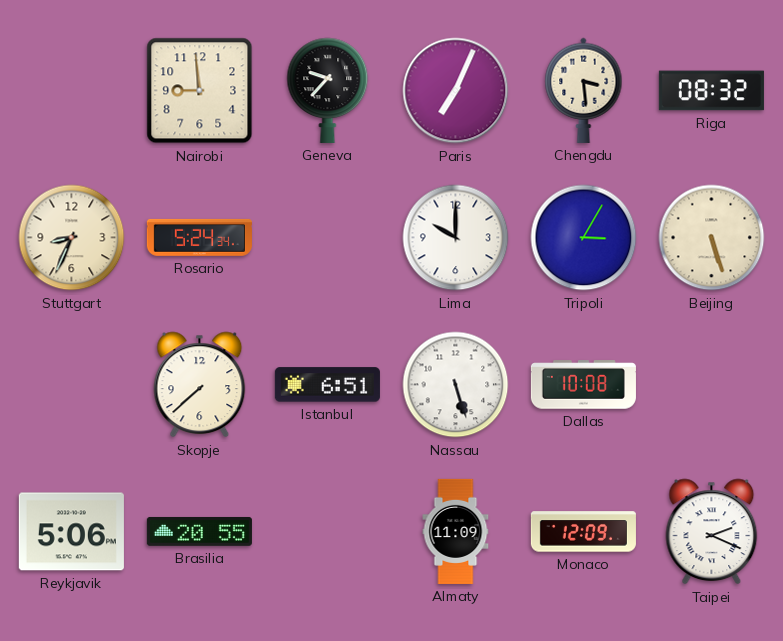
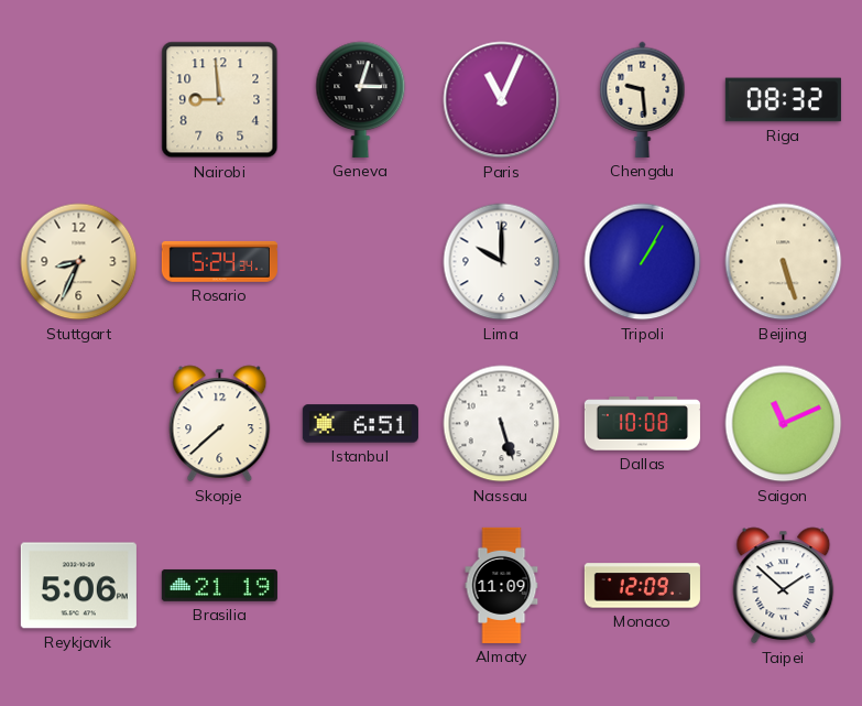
Geneva: 9:37 -> 3:03
Paris: 7:04 -> 11:04
Chengdu: 3:29 -> 9:29
Tripoli: 3:05 -> 1:05
Saigon: none -> 11:11
Brasilia: 20:55 -> 21:19
Taipei: 2:19 -> 1:52
